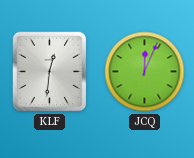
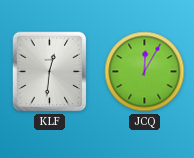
JCQ: 12:04 -> 12:05
